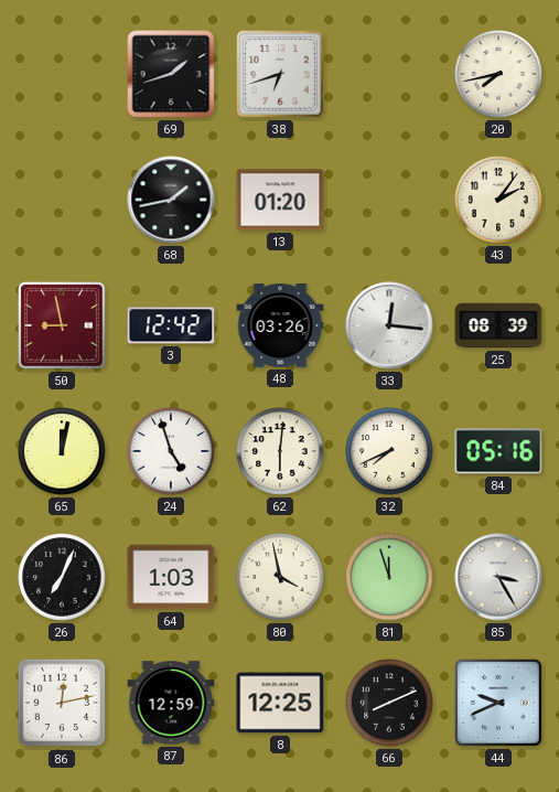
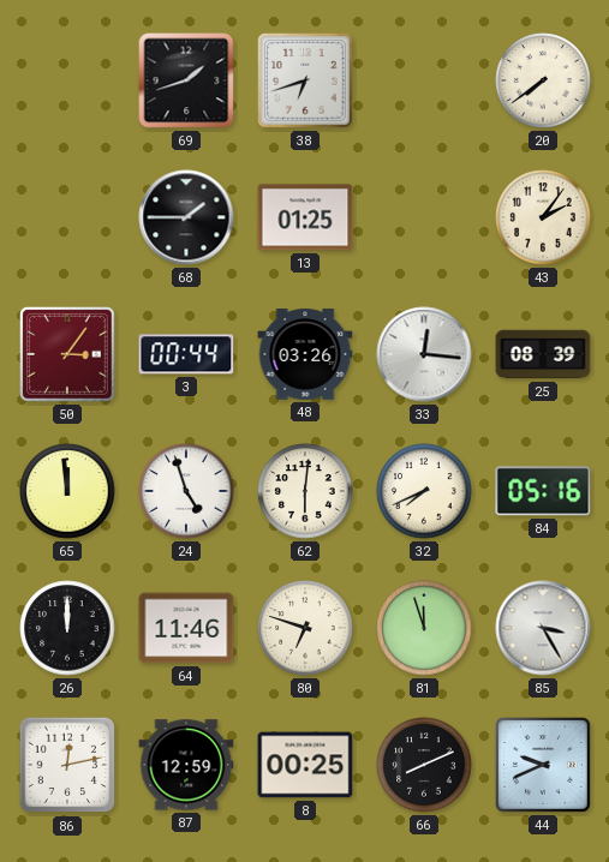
20: 7:43 -> 7:39
68: 1:43 -> 1:45
13: 01:20 -> 01:25
50: 8:58 -> 3:06
3: 12:42 -> 00:44
65: 12:02 -> 11:59
26: 7:04 -> 12:00
64: 1:03 -> 11:46
80: 3:58 -> 6:48
8: 12:25 -> 00:25
